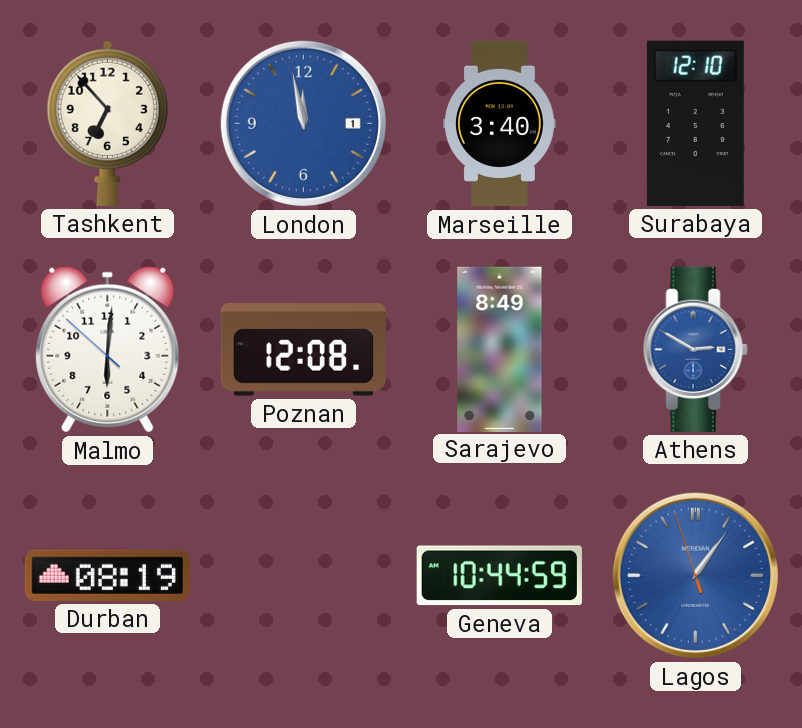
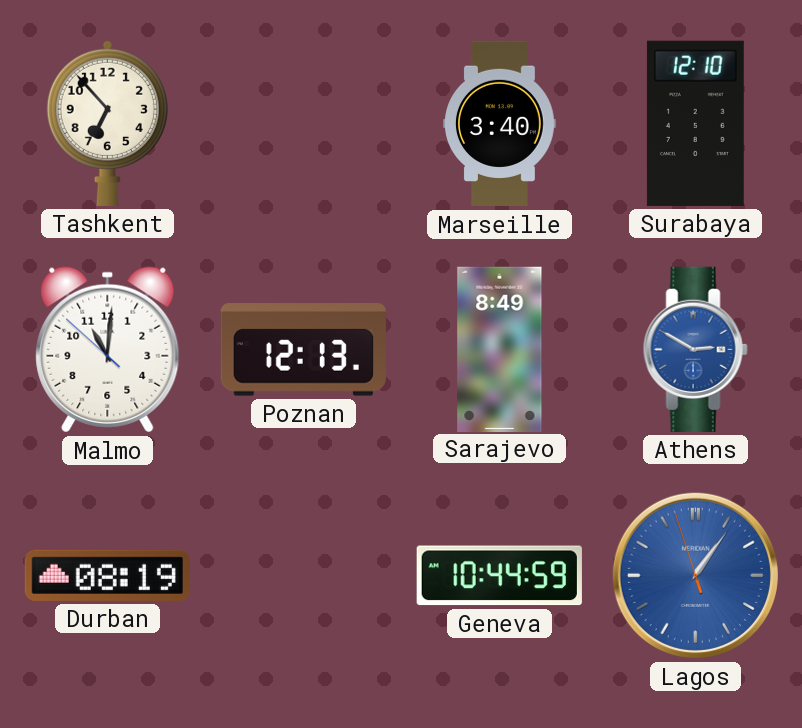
London: 11:58 -> none
Malmo: 6:00 -> 11:00
Poznan: 12:08 -> 12:13
